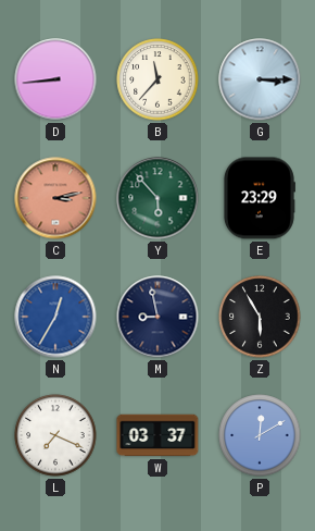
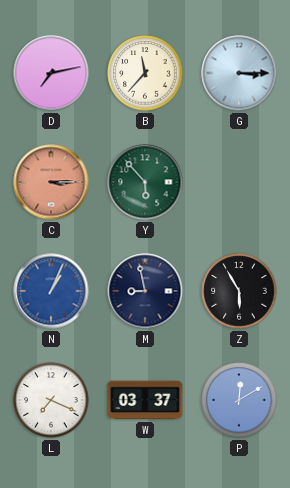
D: 8:44 -> 7:13
C: 3:13 -> 3:15
E: 23:29 -> none
N: 12:35 -> 1:04
